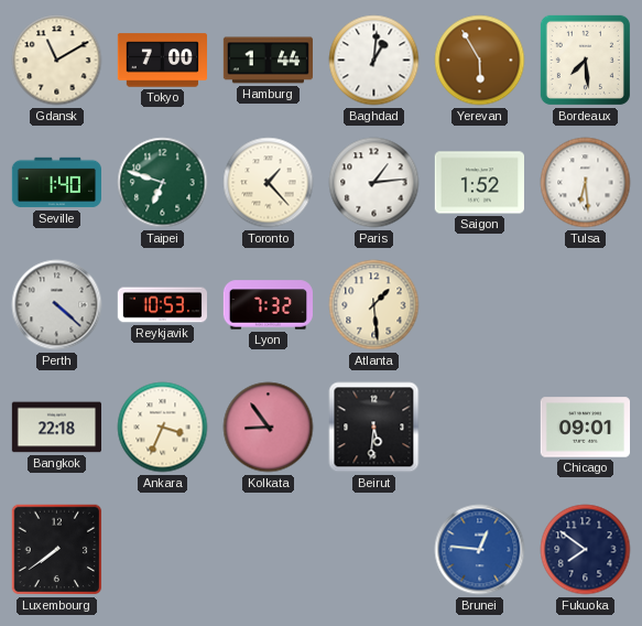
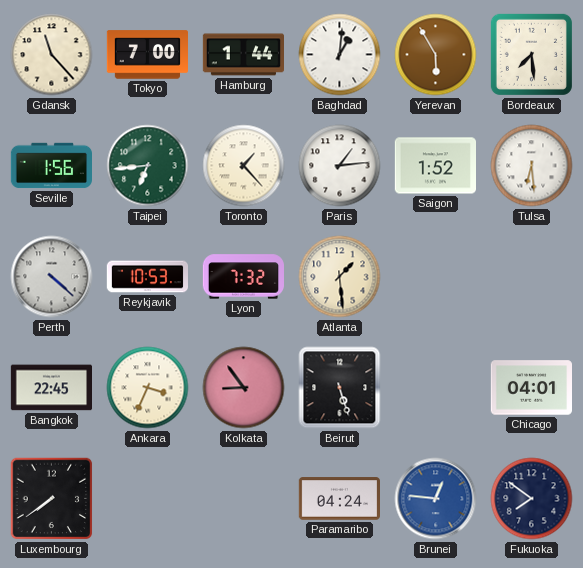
Gdansk: 11:10 -> 11:23
Seville: 1:40 -> 1:56
Taipei: 6:48 -> 6:44
Bangkok: 22:18 -> 22:45
Beirut: 5:31 -> 5:27
Chicago: 09:01 -> 04:01
Paramaribo: none -> 04:24
